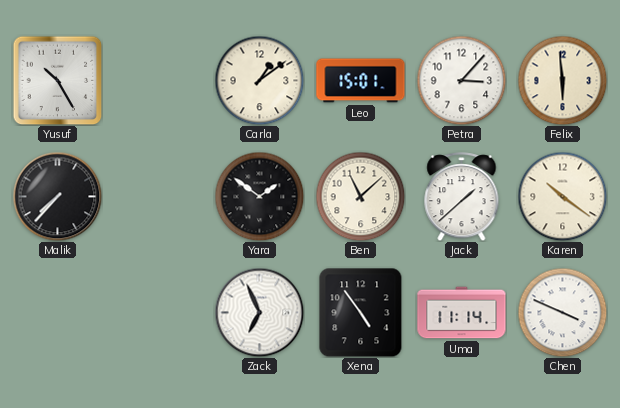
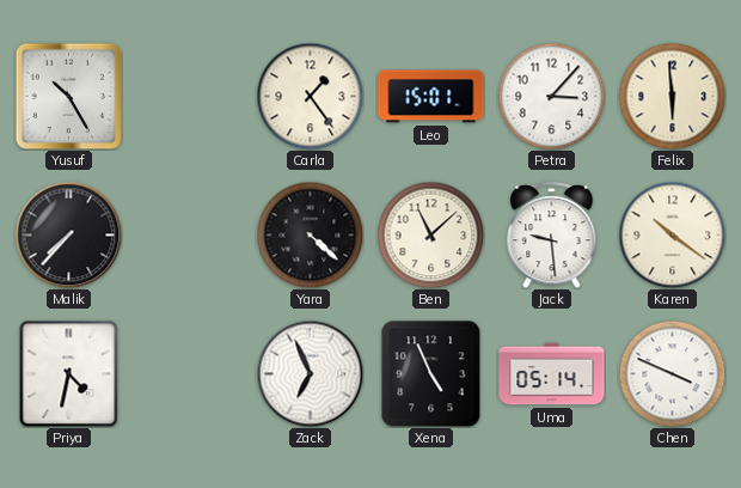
Carla: 1:09 -> 1:24
Yara: 1:51 -> 4:22
Jack: 1:38 -> 9:29
Priya: none -> 4:32
Xena: 4:54 -> 4:56
Uma: 11:14 -> 05:14
